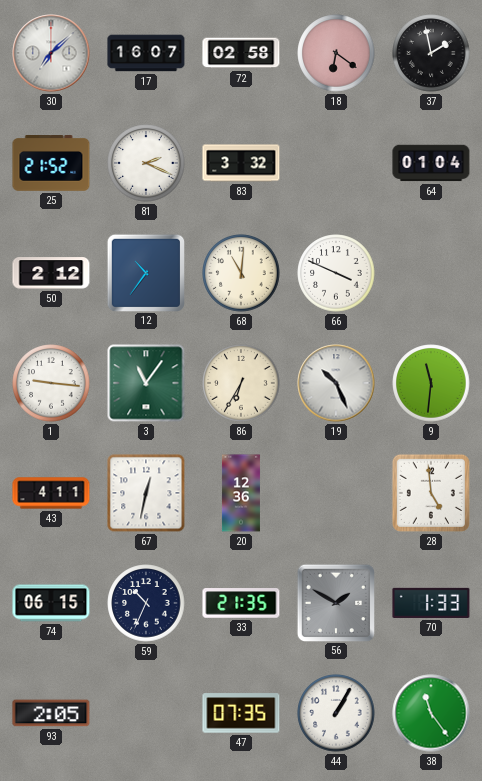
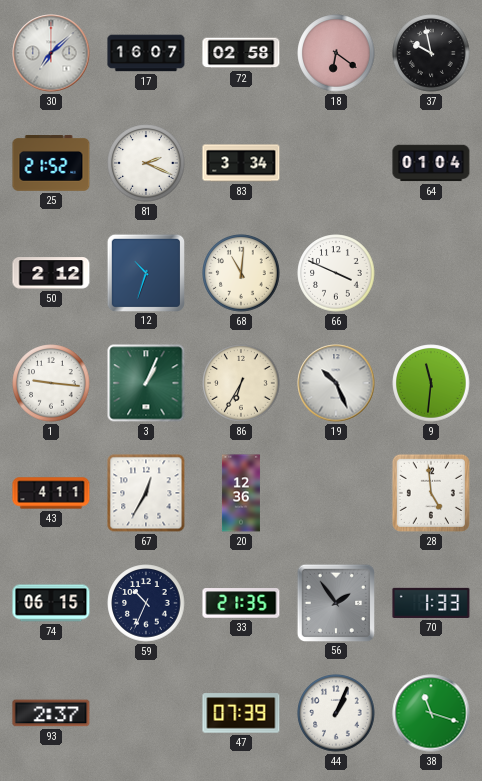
37: 1:58 -> 9:58
83: 3:32 -> 3:34
12: 10:36 -> 10:33
3: 11:06 -> 1:04
67: 12:32 -> 12:35
56: 1:50 -> 1:54
93: 2:05 -> 2:37
47: 07:35 -> 07:39
44: 1:05 -> 1:04
38: 11:24 -> 11:18
